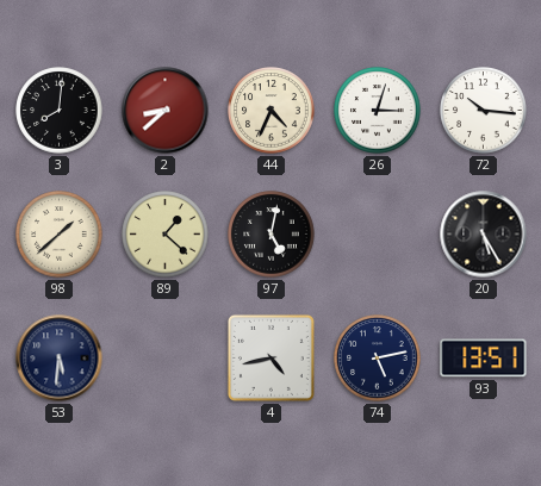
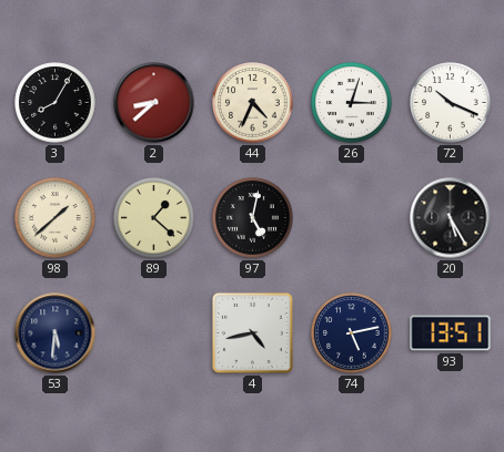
3: 8:01 -> 8:05
72: 10:16 -> 10:19
